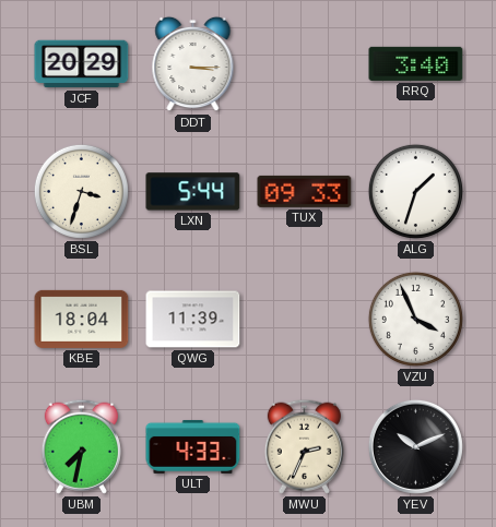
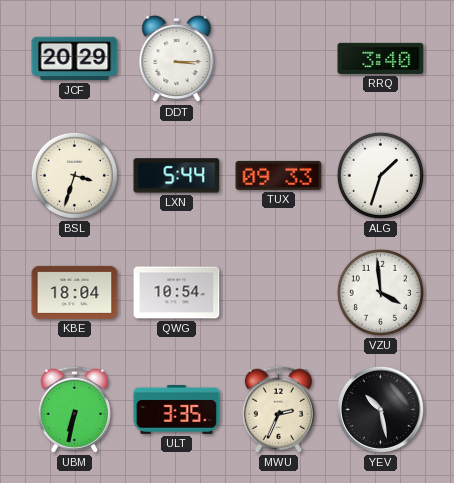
QWG: 11:39 -> 10:54
VZU: 3:56 -> 3:59
UBM: 7:32 -> 6:32
ULT: 4:33 -> 3:35
YEV: 10:11 -> 10:28
